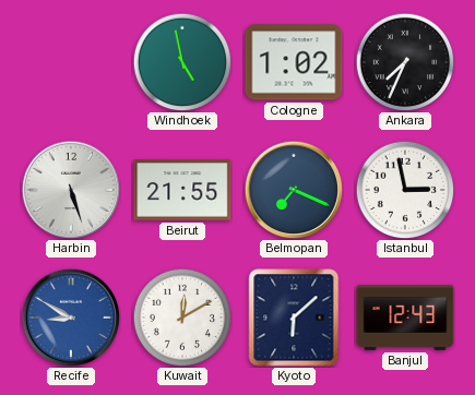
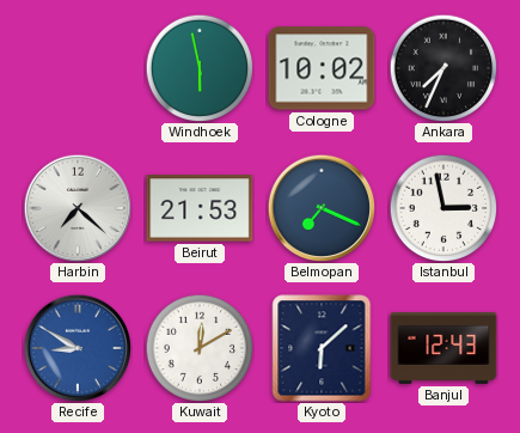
Windhoek: 4:58 -> 5:58
Cologne: 1:02 -> 10:02
Harbin: 5:27 -> 7:22
Beirut: 21:55 -> 21:53
